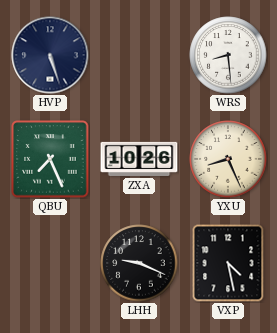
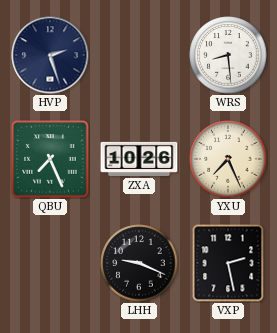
HVP: 5:27 -> 2:27
YXU: 8:26 -> 7:26
VXP: 4:28 -> 2:28
